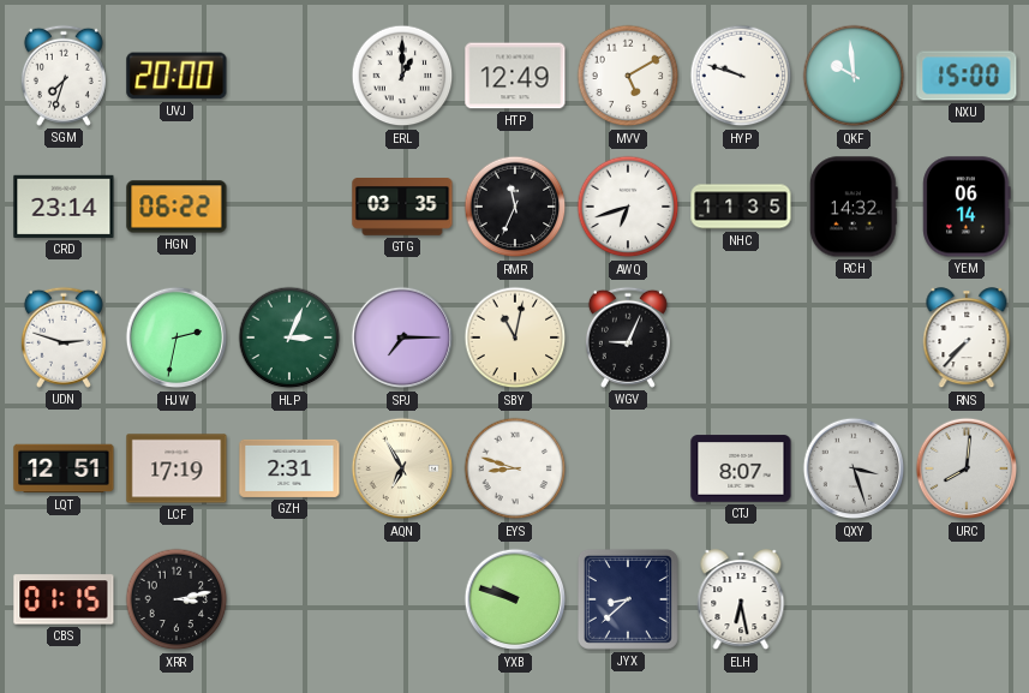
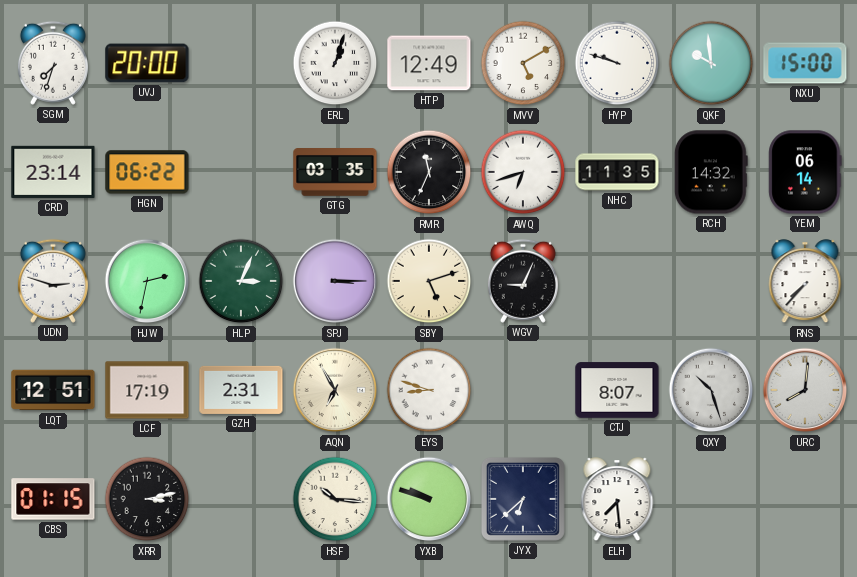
ERL: 1:00 -> 1:03
SPJ: 7:15 -> 3:15
SBY: 11:02 -> 5:12
QXY: 3:27 -> 10:27
HSF: none -> 10:16
JYX: 8:38 -> 6:38
ELH: 6:28 -> 7:29
